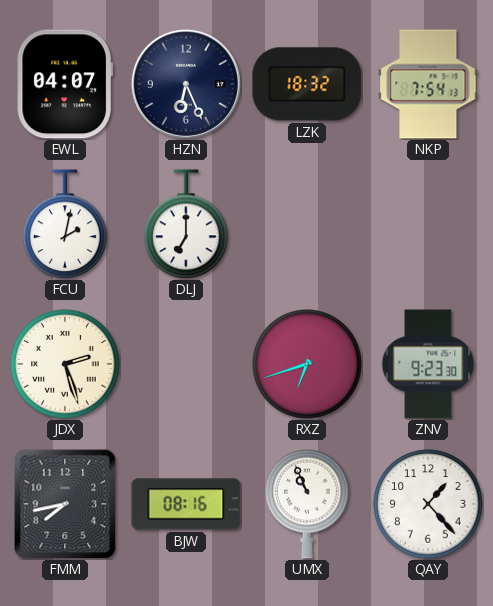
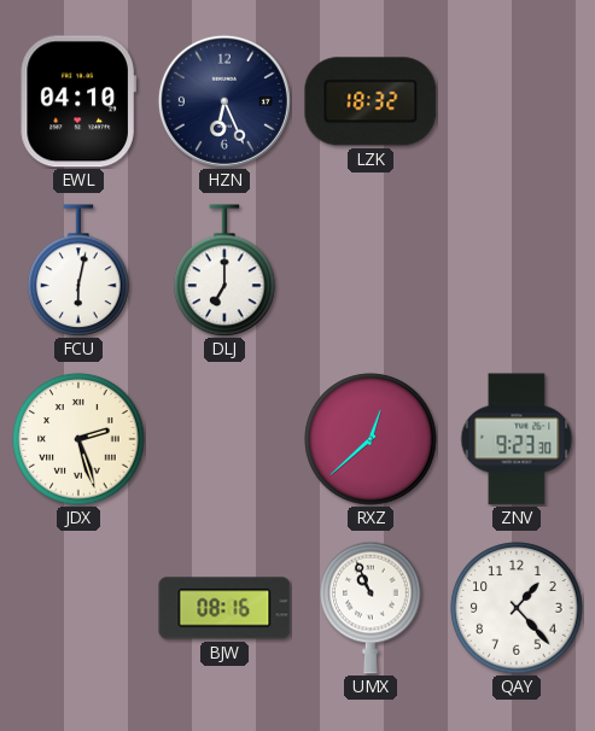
EWL: 04:07 -> 04:10
NKP: 7:54 -> none
FCU: 2:02 -> 6:02
RXZ: 6:42 -> 12:38
FMM: 7:43 -> none
